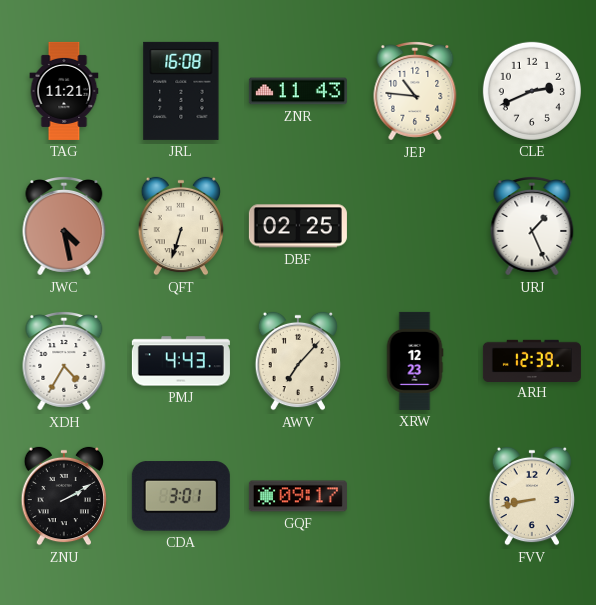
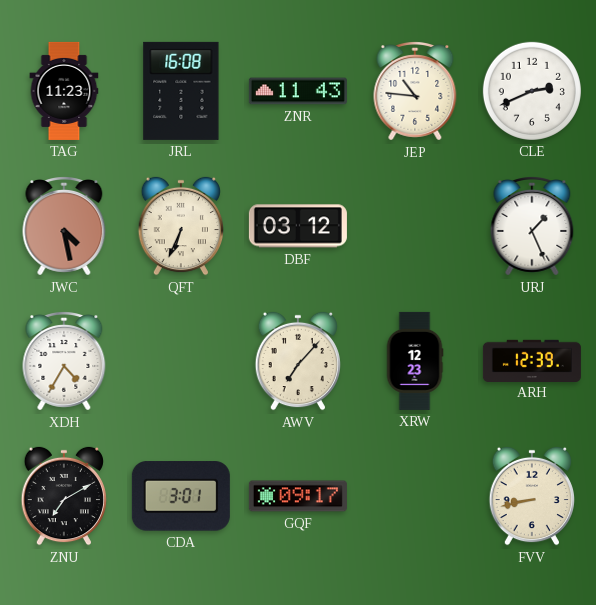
TAG: 11:21 -> 11:23
QFT: 6:33 -> 6:34
DBF: 02:25 -> 03:12
PMJ: 4:43 -> none
ZNU: 2:10 -> 7:10
